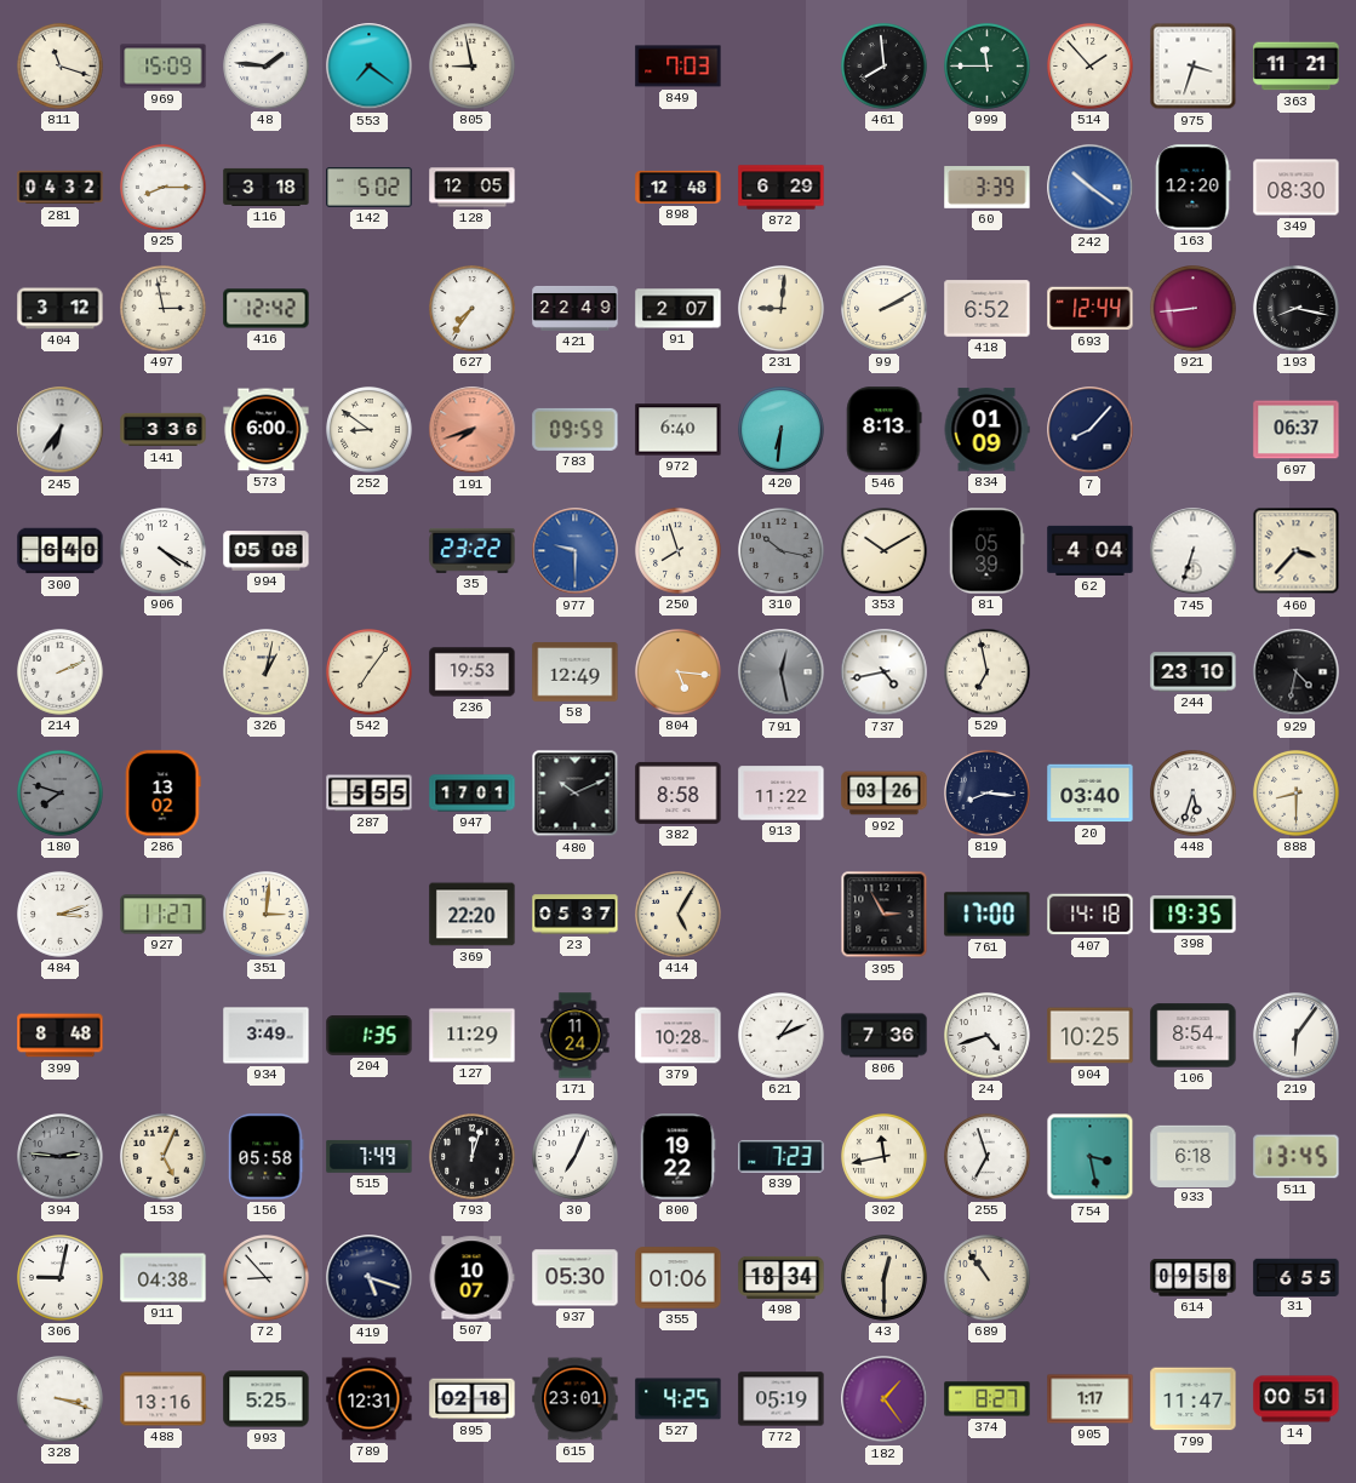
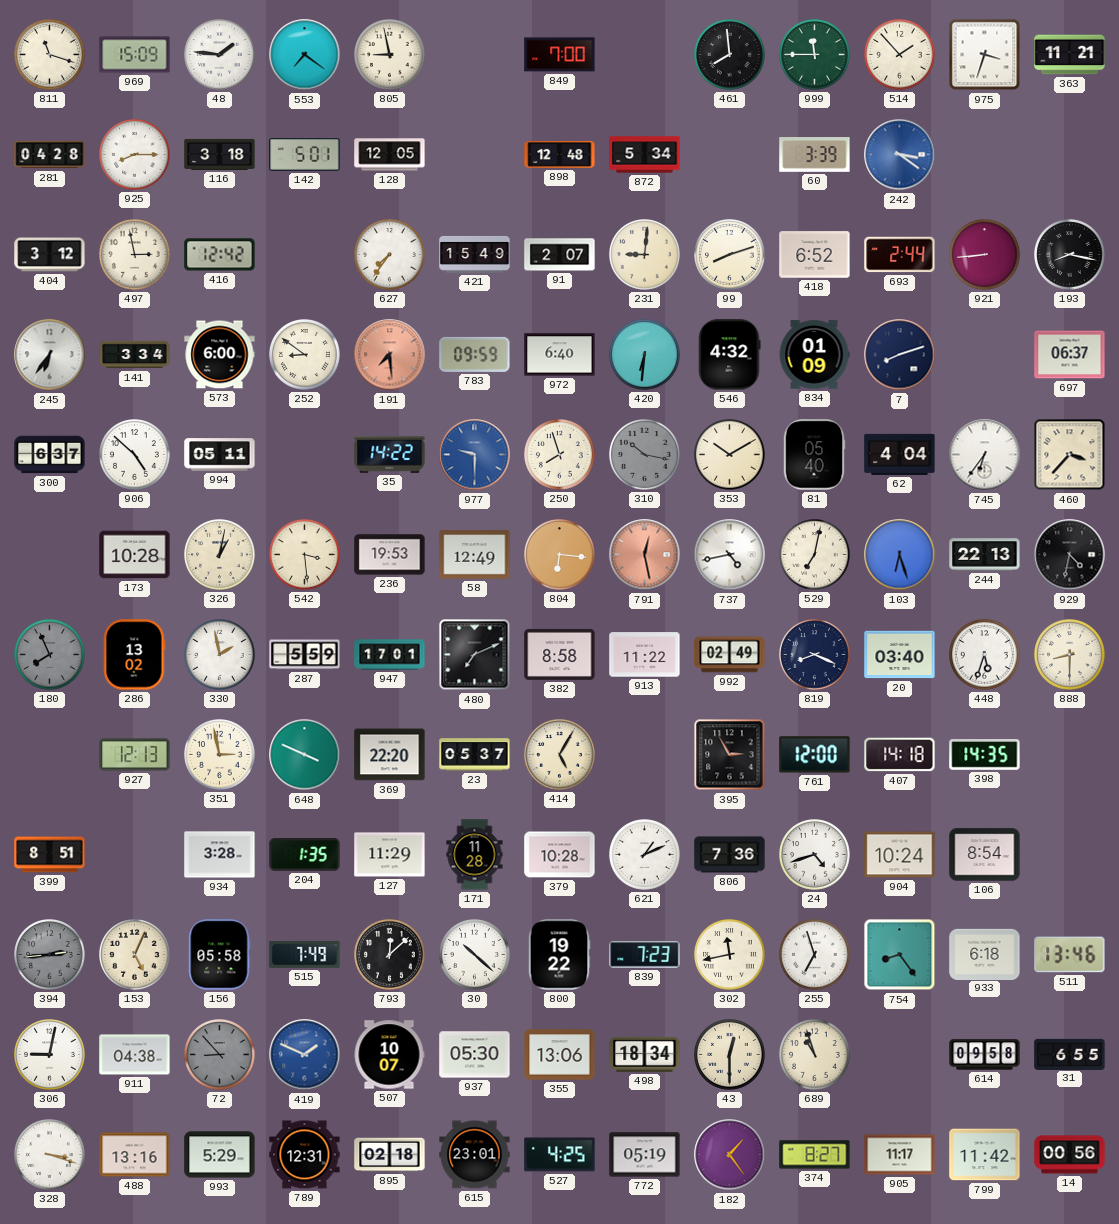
849: 7:03 -> 7:00
281: 04:32 -> 04:28
142: 5:02 -> 5:01
872: 6:29 -> 5:34
242: 10:21 -> 3:21
163: 12:20 -> none
349: 08:30 -> none
421: 22:49 -> 15:49
99: 2:10 -> 8:12
693: 12:44 -> 2:44
141: 3:36 -> 3:34
191: 7:42 -> 7:29
546: 8:13 -> 4:32
7: 8:07 -> 8:12
300: 6:40 -> 6:37
906: 4:20 -> 4:52
994: 05:08 -> 05:11
35: 23:22 -> 14:22
81: 05:39 -> 05:40
745: 6:33 -> 6:36
214: 2:11 -> none
173: none -> 10:28
542: 7:06 -> 3:29
804: 5:16 -> 6:16
791 dial: grey -> salmon
529: 6:58 -> 7:02
103: none -> 6:27
244: 23:10 -> 22:13
180: 7:48 -> 7:56
330: none -> 1:58
287: 5:55 -> 5:59
480: 10:11 -> 7:11
992: 03:26 -> 02:49
819: 8:16 -> 8:19
484: 3:12 -> none
927: 11:27 -> 12:13
351: 3:01 -> 2:58
648: none -> 3:49
761: 17:00 -> 12:00
398: 19:35 -> 14:35
399: 8:48 -> 8:51
934: 3:49 -> 3:28
171: 11:24 -> 11:28
904: 10:25 -> 10:24
219: 6:06 -> none
394: 2:46 -> 2:44
793: 12:03 -> 12:08
30: 7:04 -> 10:22
754: 3:28 -> 8:24
511: 13:45 -> 13:46
72 dial: white -> grey
419: 5:18 -> 1:49
419 dial: navy -> blue
355: 01:06 -> 13:06
689: 10:54 -> 10:57
993: 5:25 -> 5:29
905: 1:17 -> 11:17
799: 11:47 -> 11:42
14: 00:51 -> 00:56
